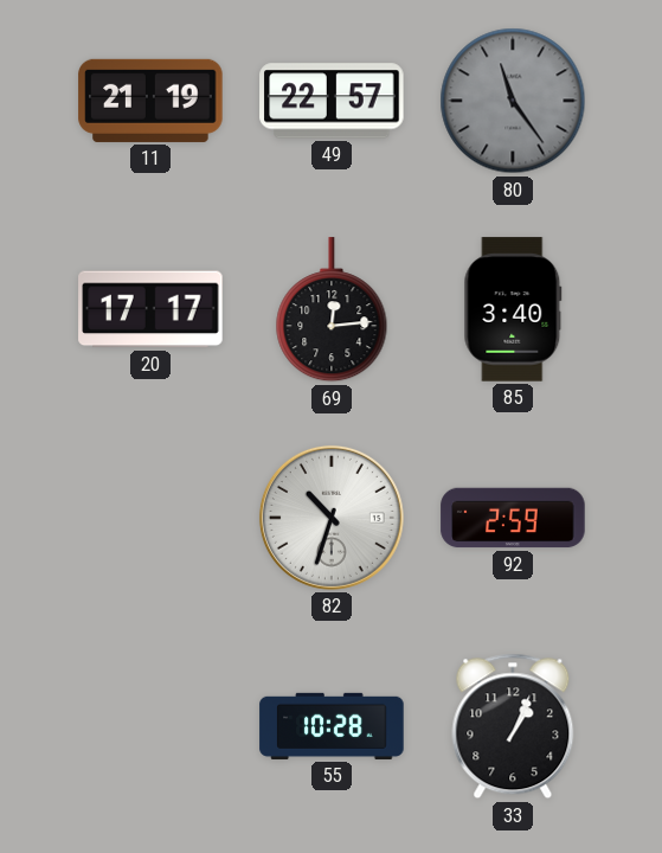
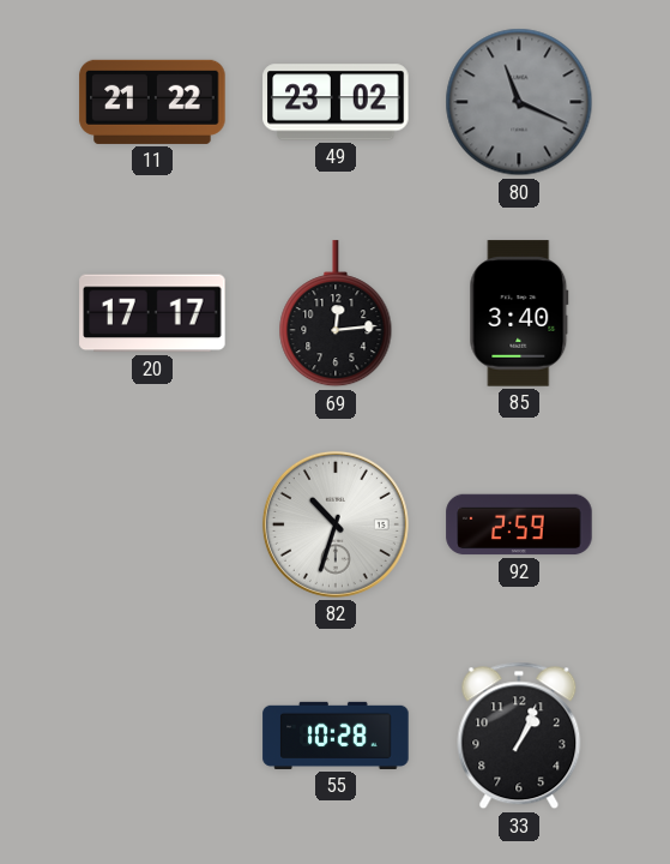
11: 21:19 -> 21:22
49: 22:57 -> 23:02
80: 11:24 -> 11:19
